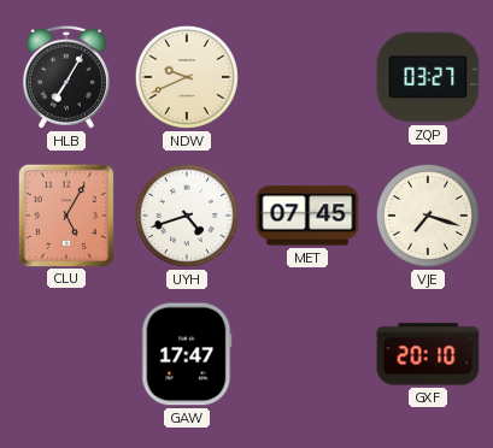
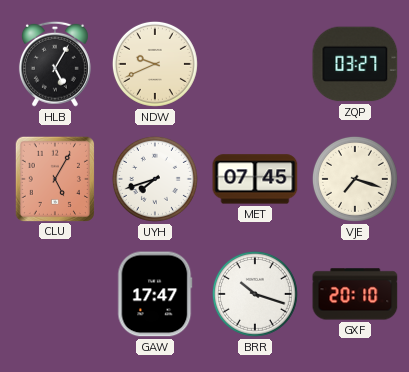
HLB: 7:05 -> 5:05
UYH: 4:42 -> 7:42
BRR: none -> 10:18
